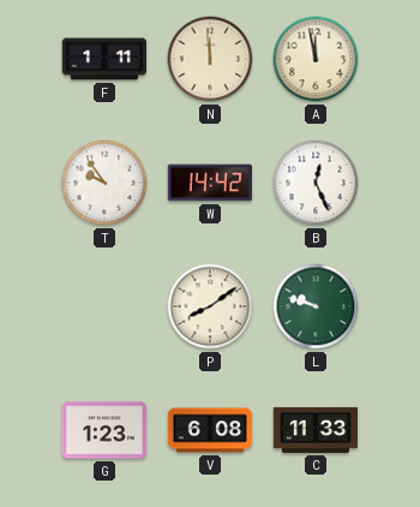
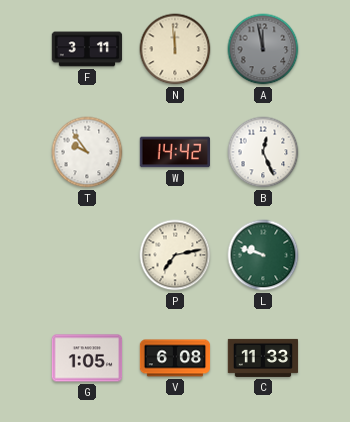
F: 1:11 -> 3:11
A dial: cream -> grey
P: 8:09 -> 7:13
G: 1:23 -> 1:05
